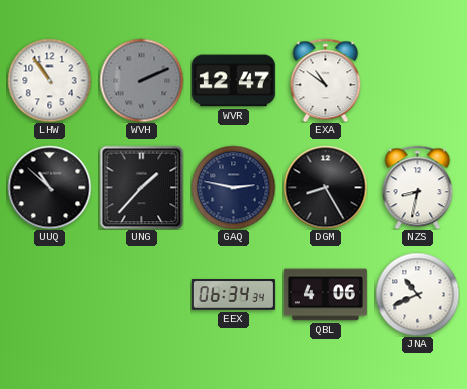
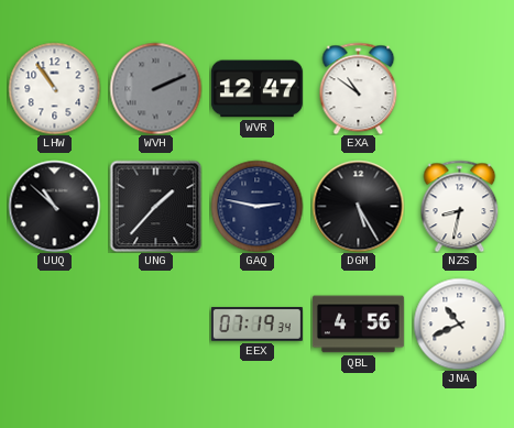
DGM: 8:25 -> 5:25
EEX: 06:34 -> 07:19
QBL: 4:06 -> 4:56
